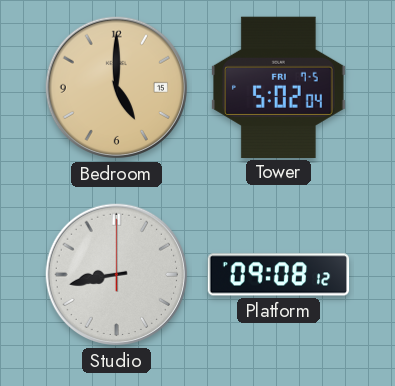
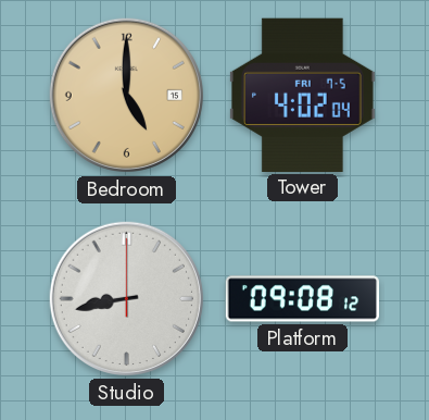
Tower: 5:02 -> 4:02
